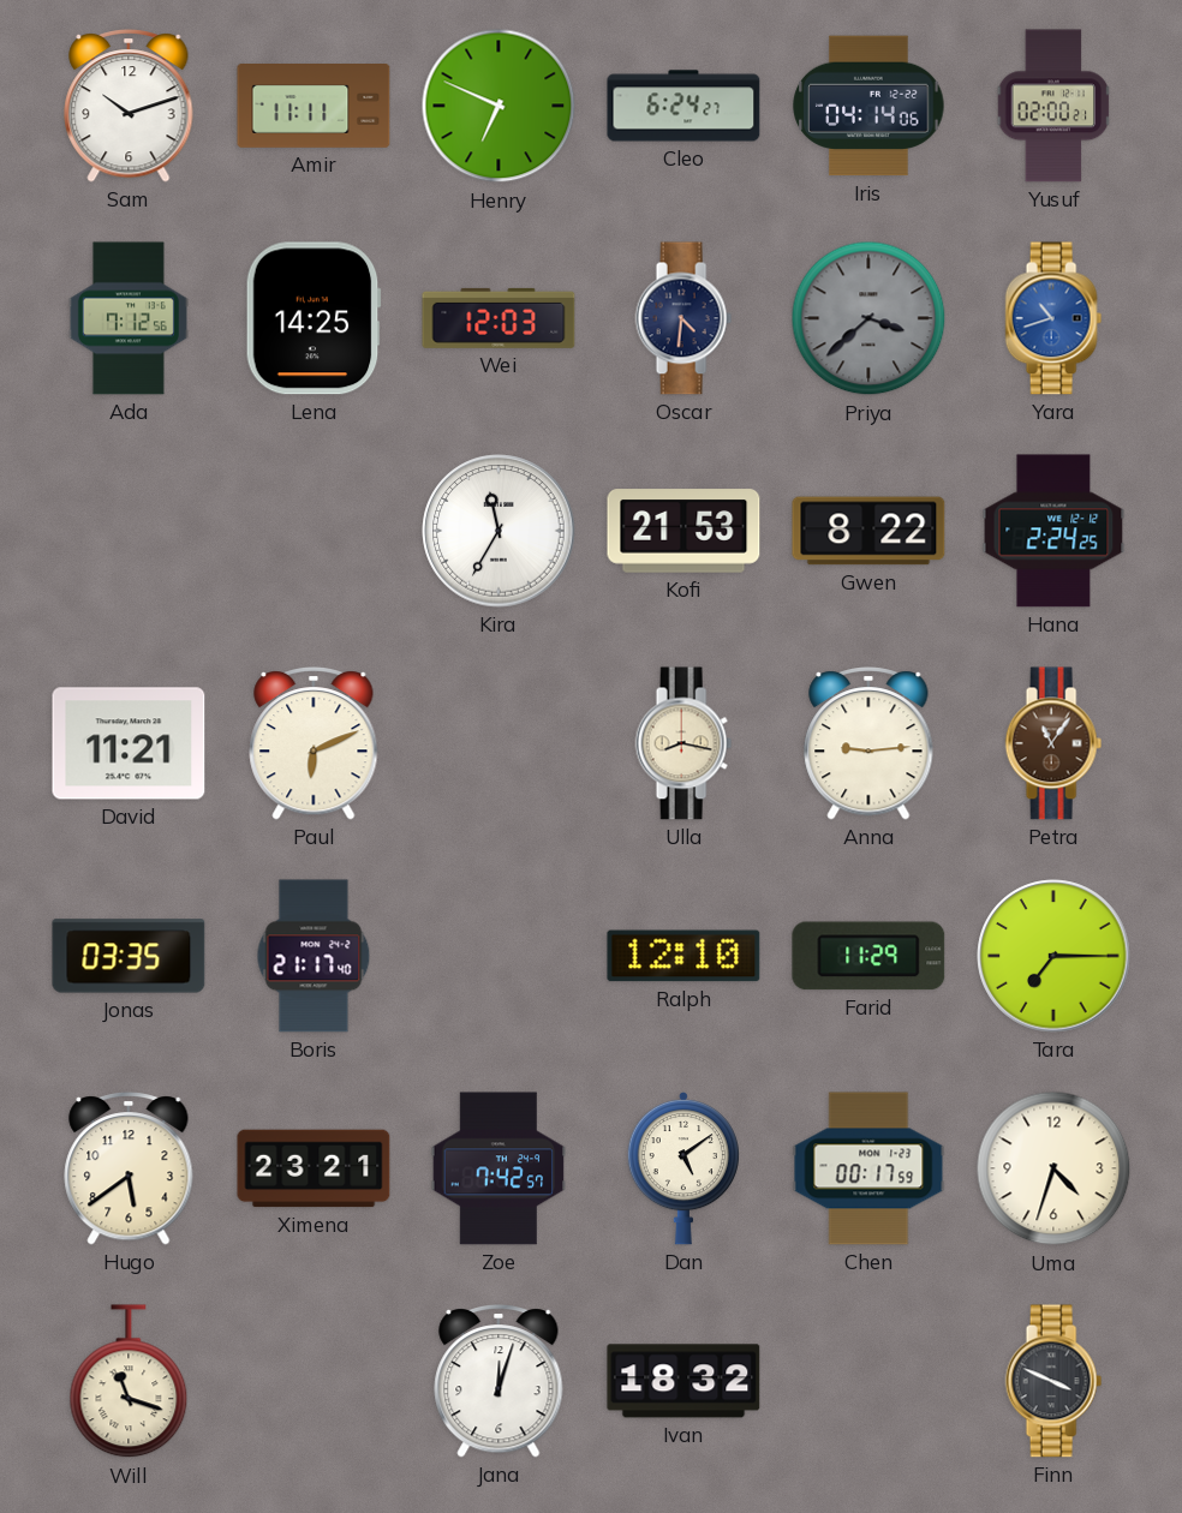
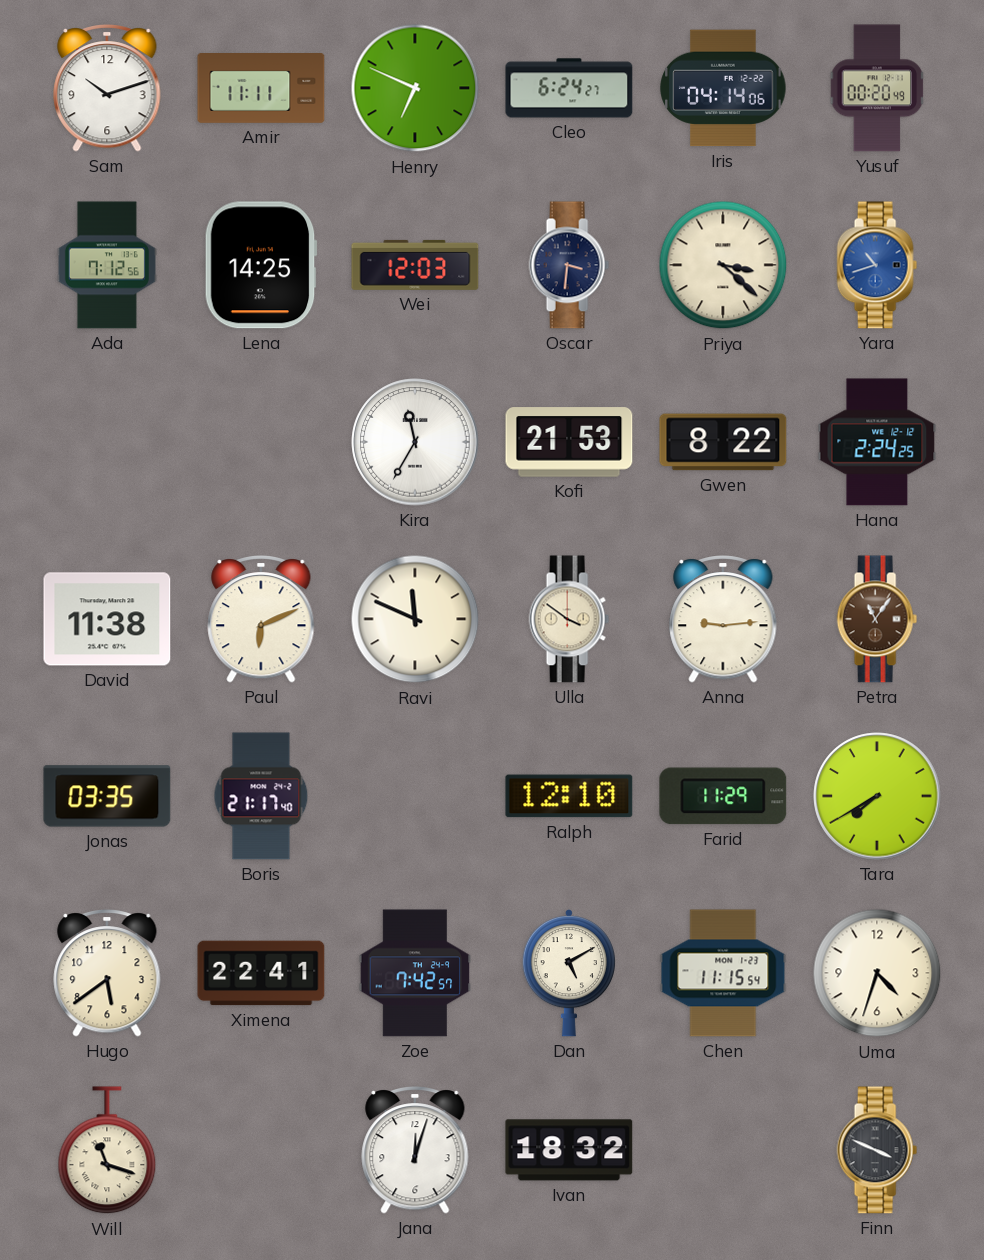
Yusuf: 02:00 -> 00:20
Oscar: 4:31 -> 3:31
Priya: 3:38 -> 3:22
Priya dial: grey -> cream
David: 11:21 -> 11:38
Ravi: none -> 11:49
Ulla: 8:17 -> 3:51
Tara: 7:15 -> 7:40
Ximena: 23:21 -> 22:41
Dan: 5:09 -> 5:10
Chen: 00:17 -> 11:15
